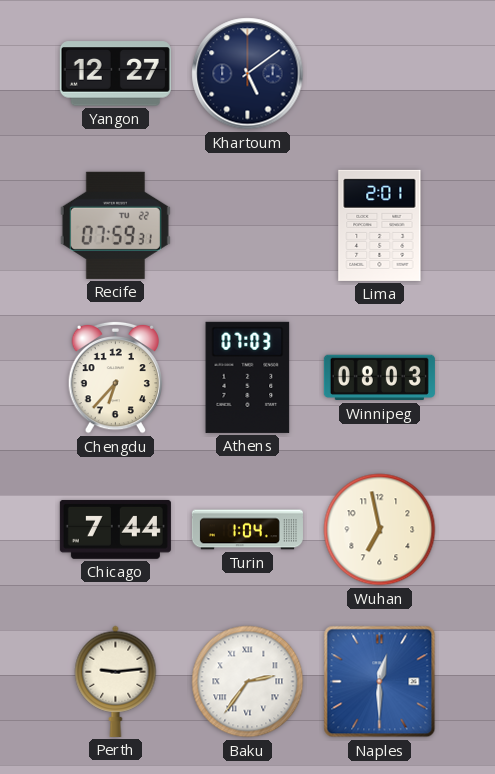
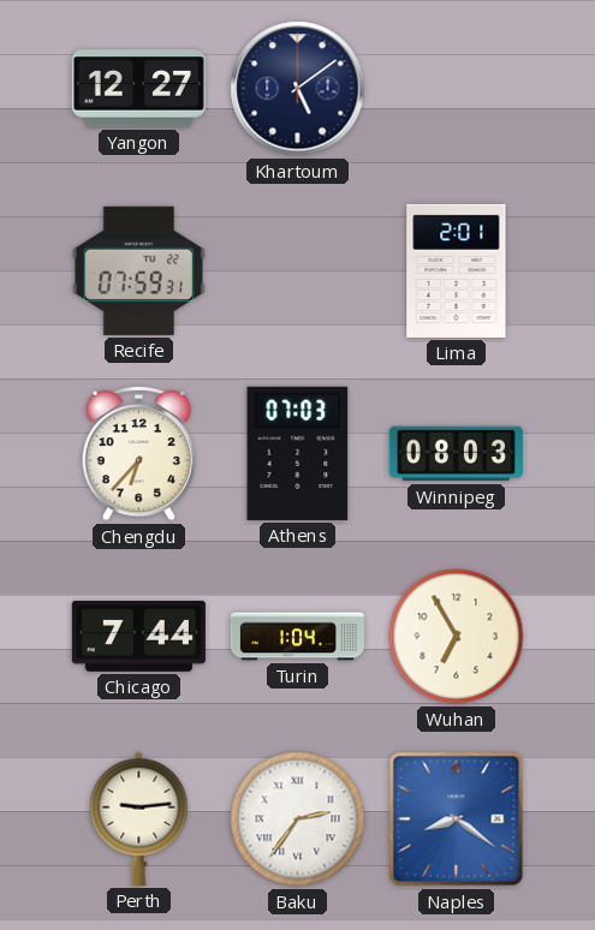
Wuhan: 6:58 -> 6:55
Naples: 12:30 -> 8:21
